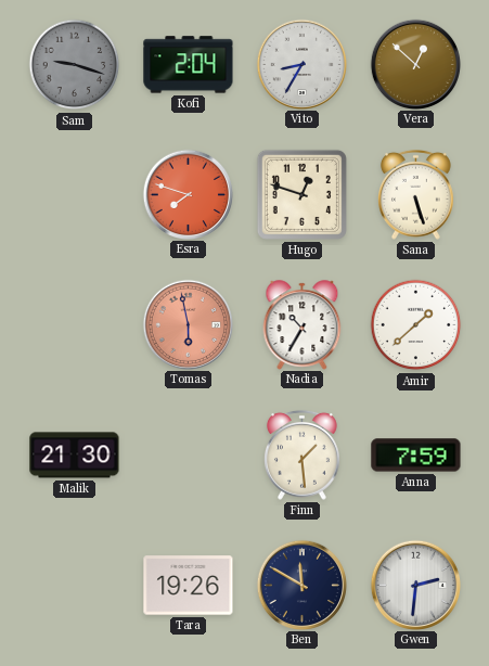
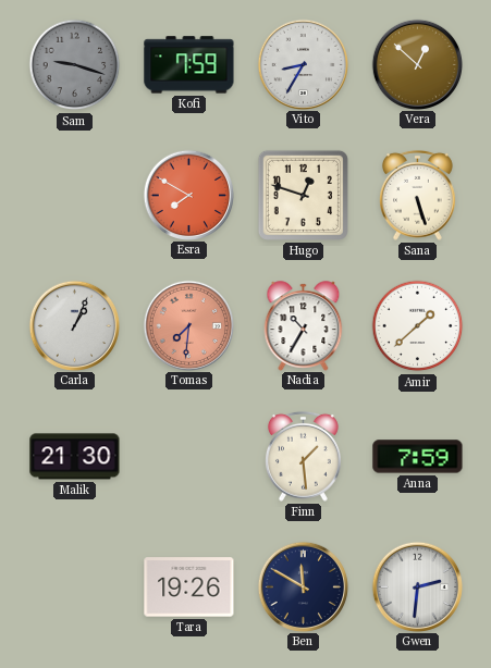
Kofi: 2:04 -> 7:59
Esra: 7:48 -> 7:50
Carla: none -> 1:04
Tomas: 5:58 -> 7:31
